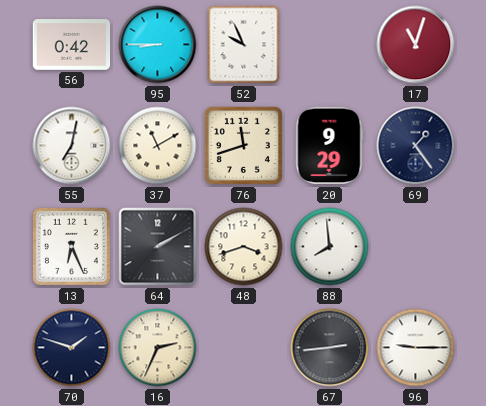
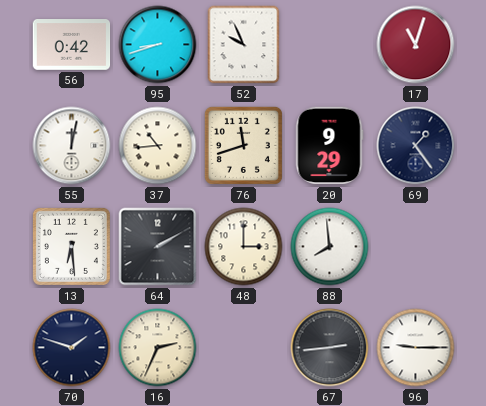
95: 8:45 -> 8:42
55: 7:02 -> 12:02
37: 11:10 -> 10:44
13: 6:26 -> 6:29
48: 3:42 -> 3:00
